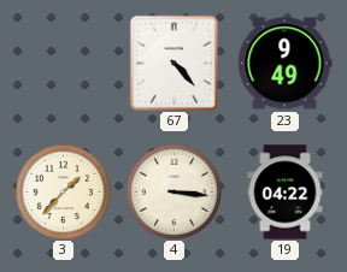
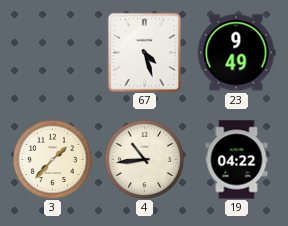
67: 4:23 -> 4:27
4: 3:16 -> 10:44
